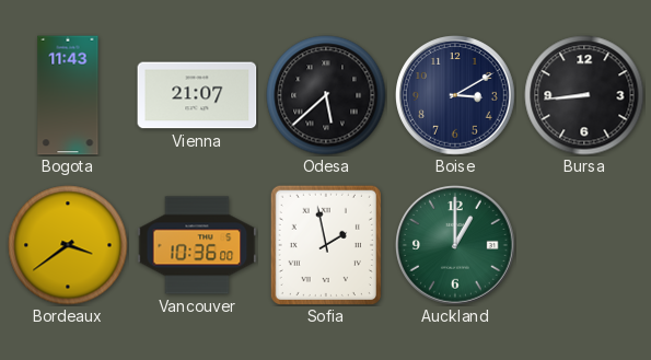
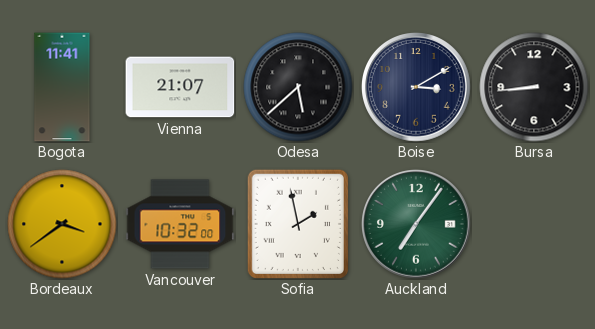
Bogota: 11:43 -> 11:41
Vancouver: 10:36 -> 10:32
Auckland: 1:00 -> 7:06
